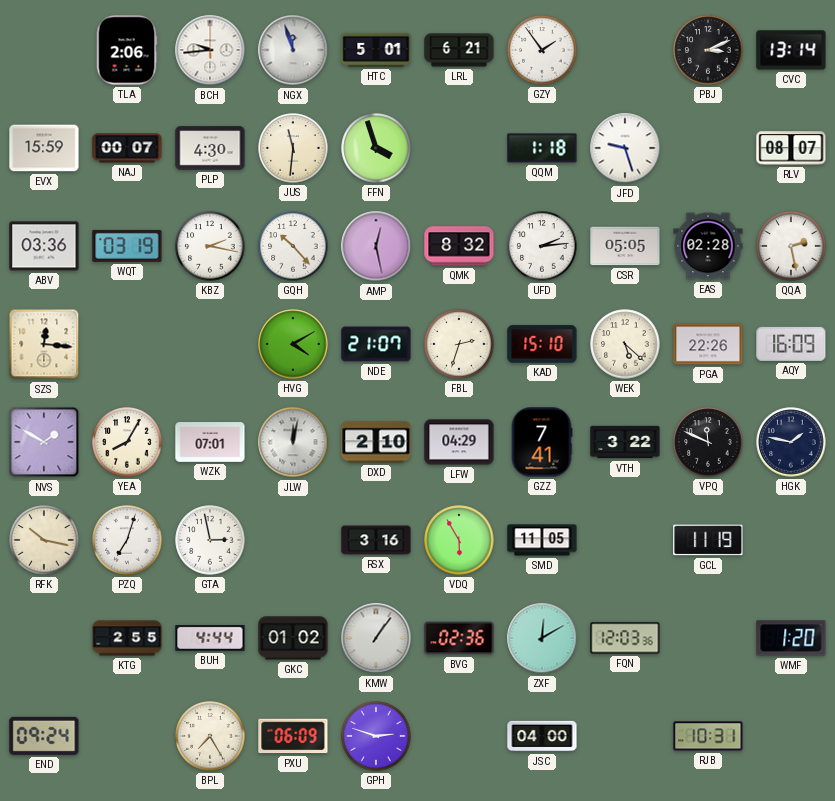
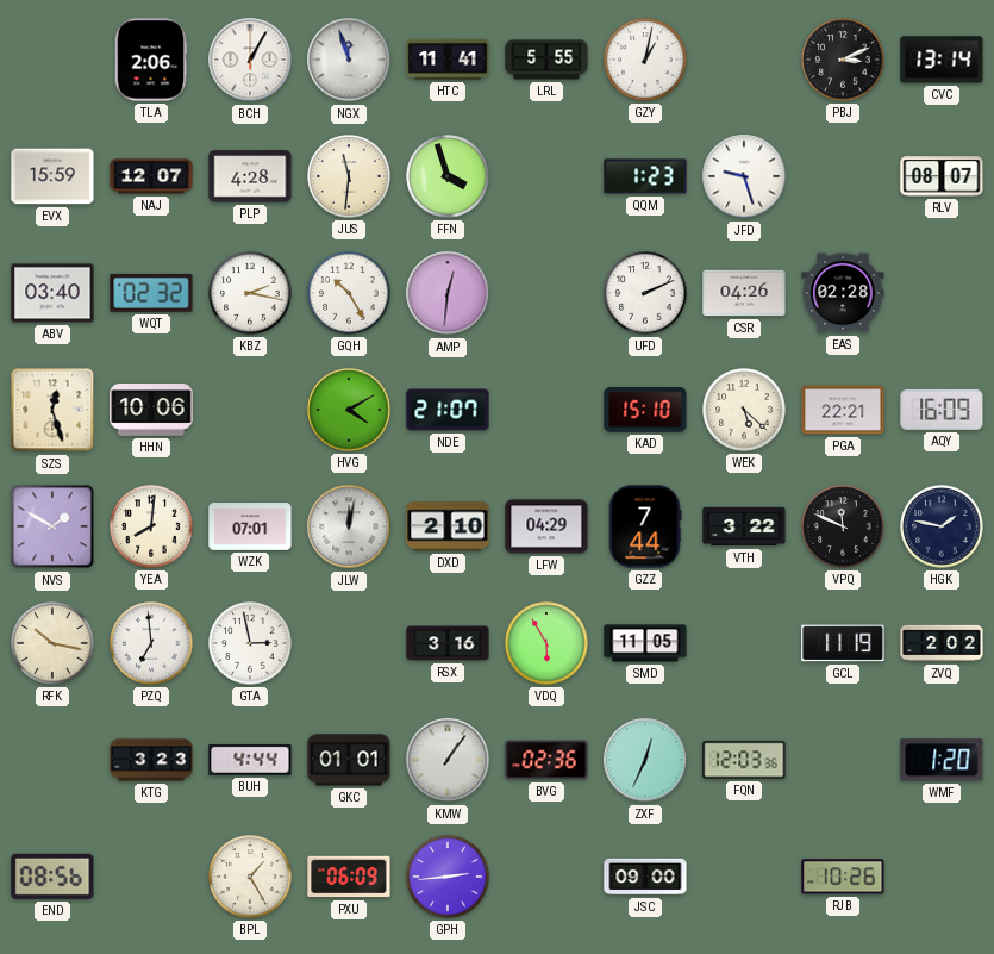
BCH: 9:44 -> 1:05
HTC: 5:01 -> 11:41
LRL: 6:21 -> 5:55
GZY: 1:54 -> 1:02
NAJ: 00:07 -> 12:07
PLP: 4:30 -> 4:28
QQM: 1:18 -> 1:23
ABV: 03:36 -> 03:40
WQT: 03:19 -> 02:32
GQH: 10:23 -> 10:25
AMP: 12:28 -> 12:31
QMK: 8:32 -> none
UFD: 2:14 -> 2:11
CSR: 05:05 -> 04:26
QQA: 2:28 -> none
SZS: 12:16 -> 12:27
HHN: none -> 10:06
FBL: 2:33 -> none
PGA: 22:26 -> 22:21
YEA: 8:05 -> 8:01
GZZ: 7:41 -> 7:44
PZQ: 7:03 -> 6:59
ZVQ: none -> 2:02
KTG: 2:55 -> 3:23
GKC: 01:02 -> 01:01
ZXF: 12:10 -> 12:34
END: 09:24 -> 08:56
BPL: 7:25 -> 1:25
GPH: 2:48 -> 2:44
JSC: 04:00 -> 09:00
RJB: 10:31 -> 10:26
